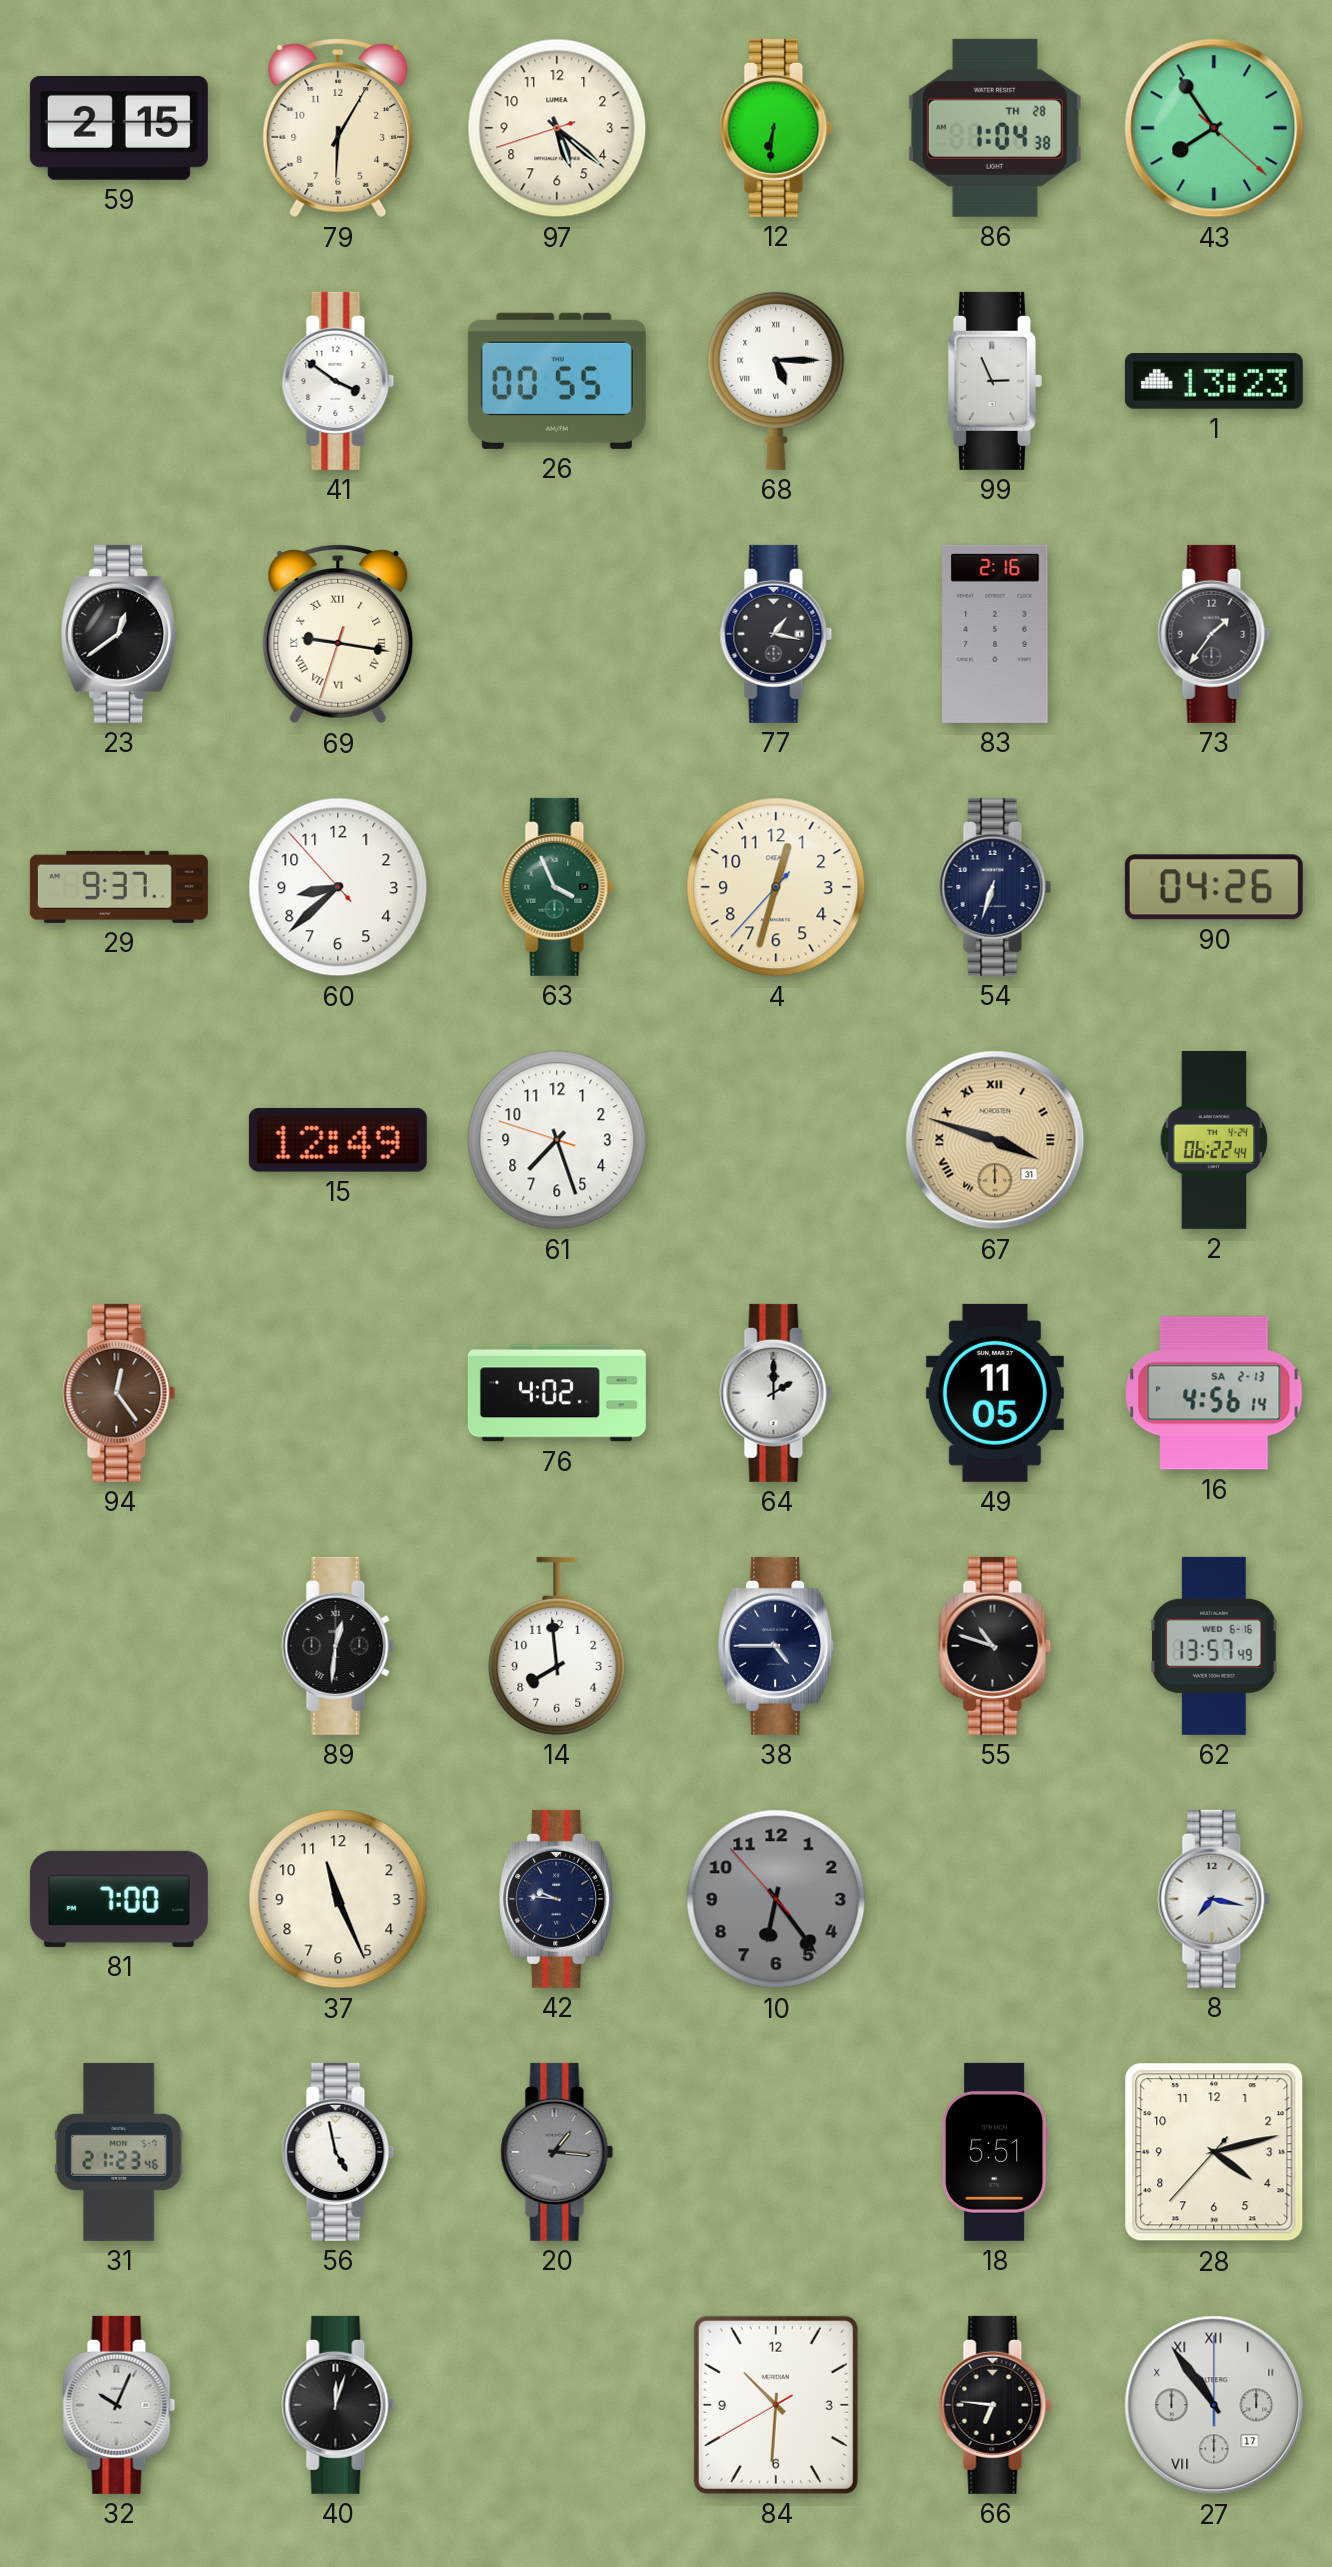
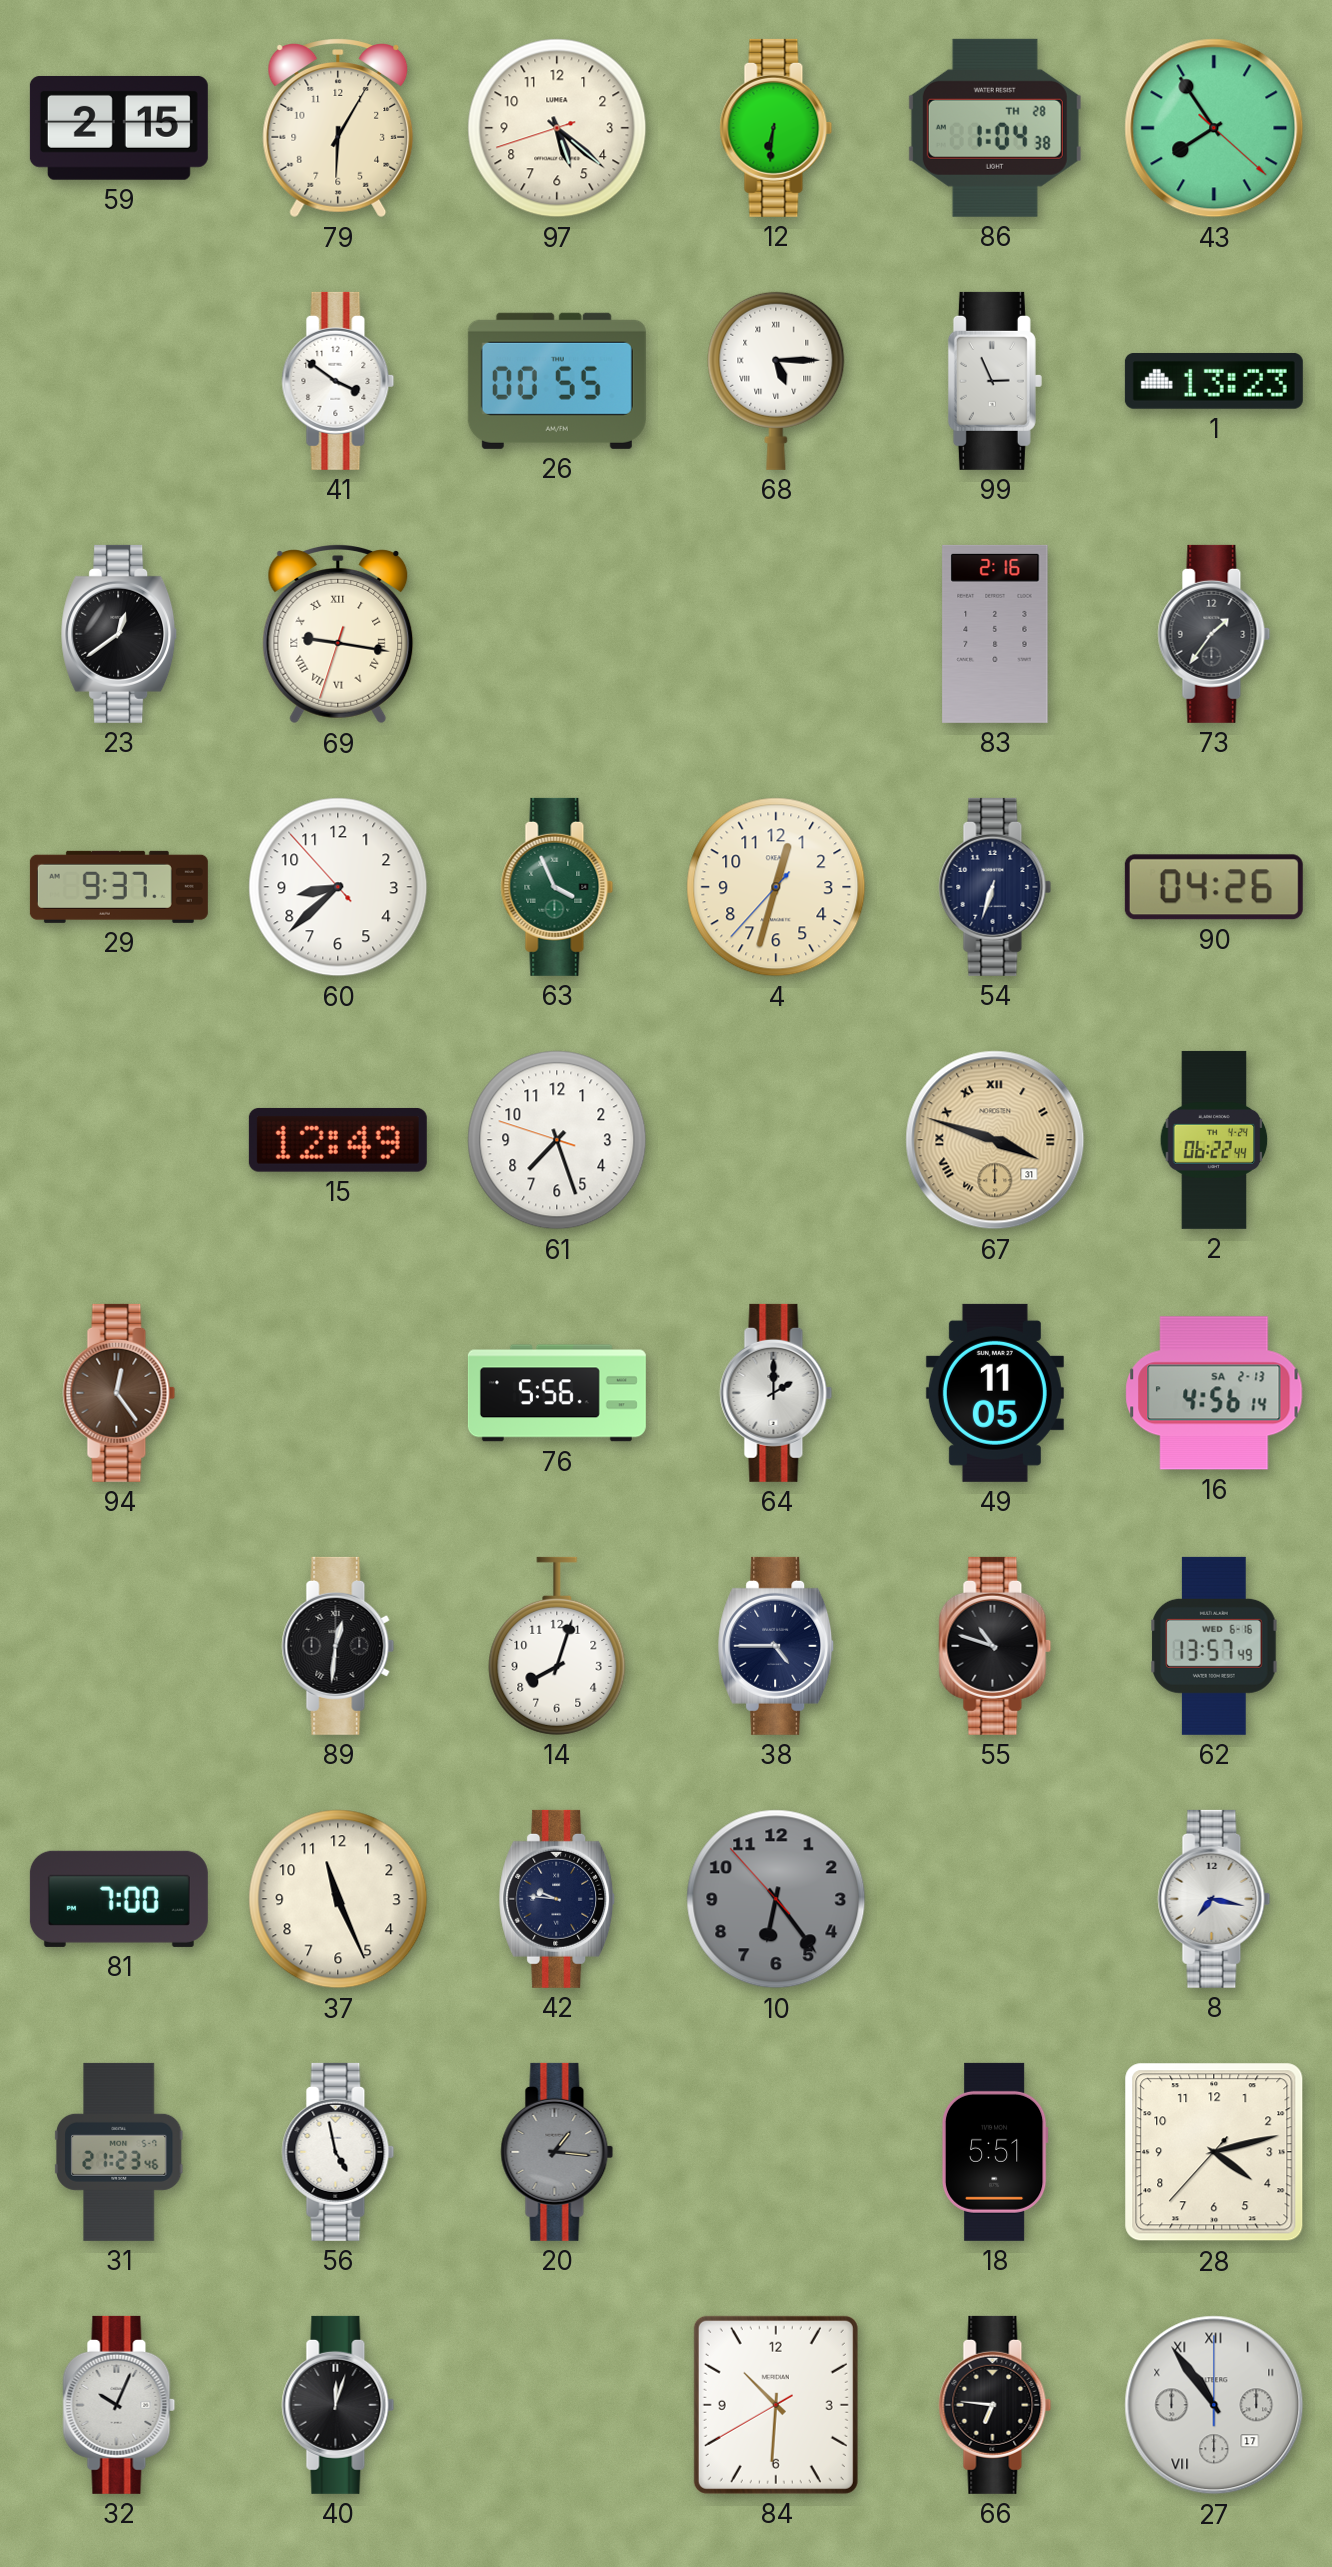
77: 1:17 -> none
76: 4:02 -> 5:56
14: 7:59 -> 8:03
